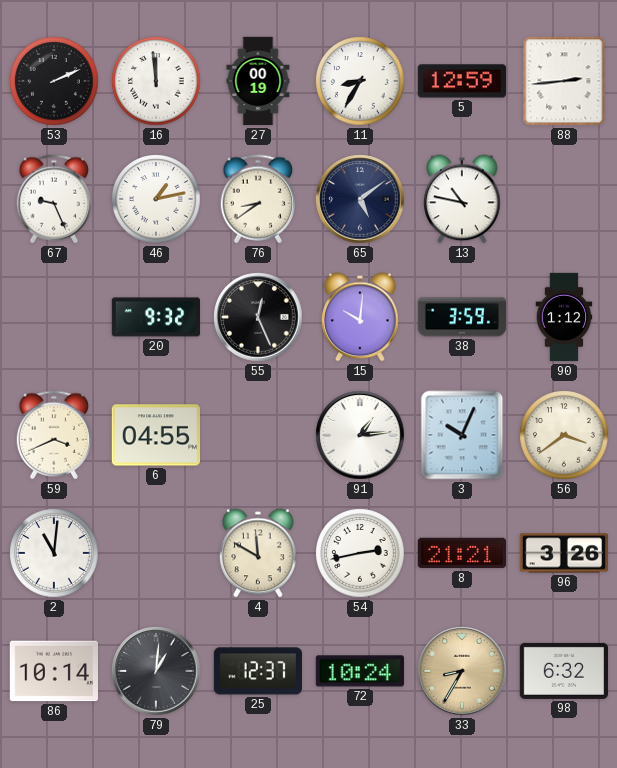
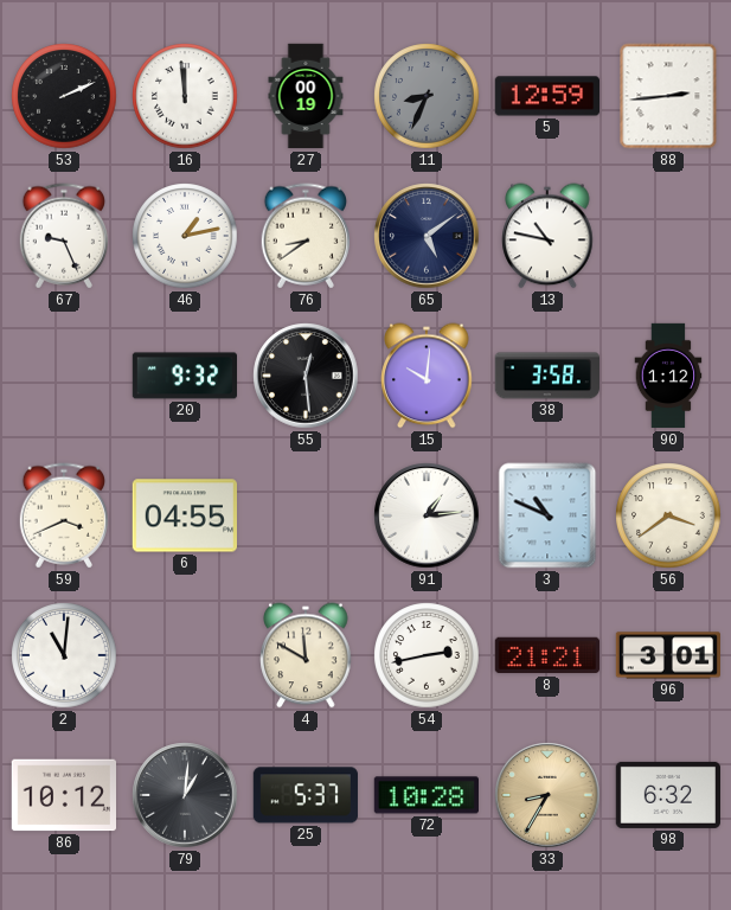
11: 8:35 -> 8:34
11 dial: white -> grey
55: 12:26 -> 12:29
38: 3:59 -> 3:58
3: 10:04 -> 10:49
96: 3:26 -> 3:01
86: 10:14 -> 10:12
25: 12:37 -> 5:37
72: 10:24 -> 10:28
